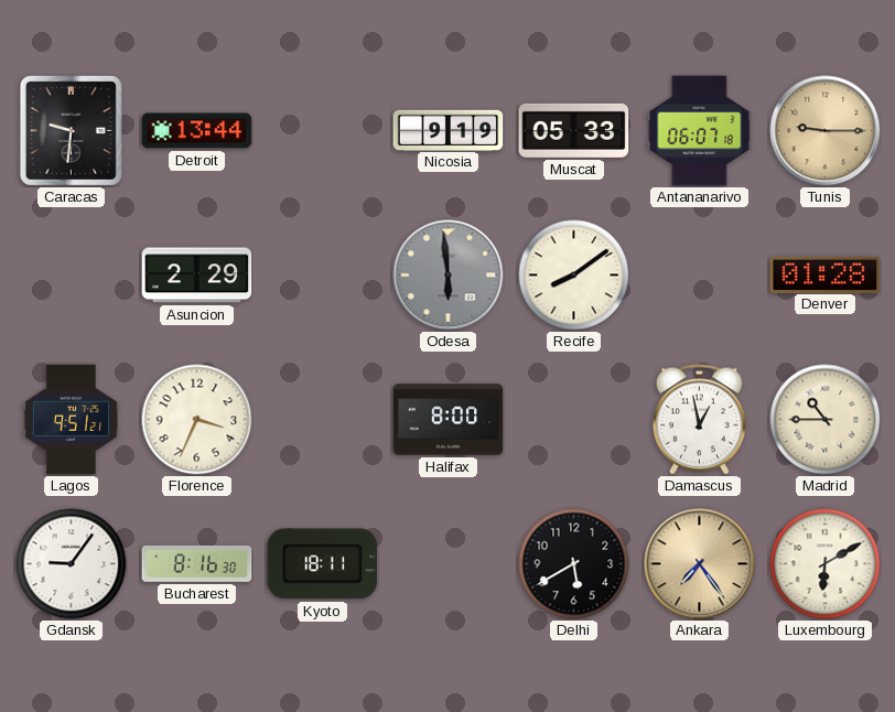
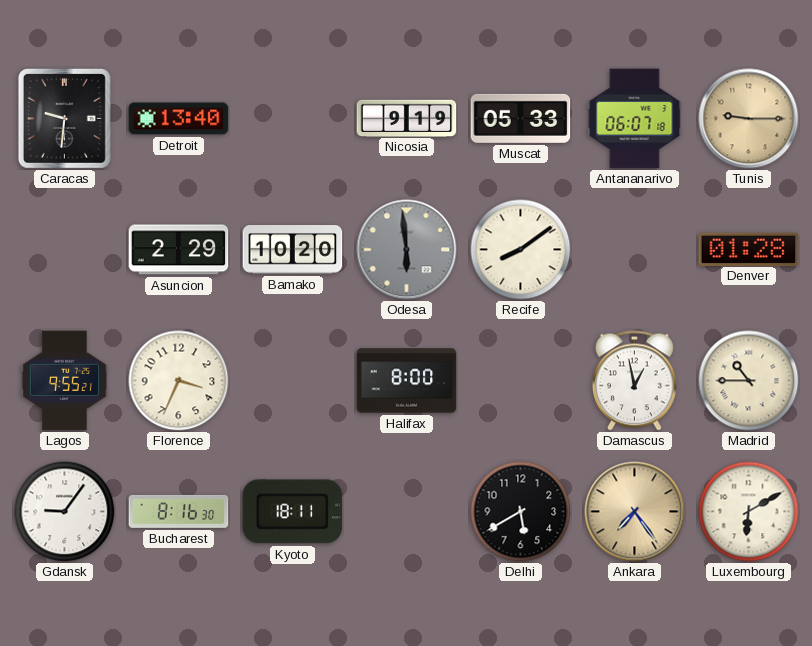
Detroit: 13:44 -> 13:40
Bamako: none -> 10:20
Lagos: 9:51 -> 9:55
